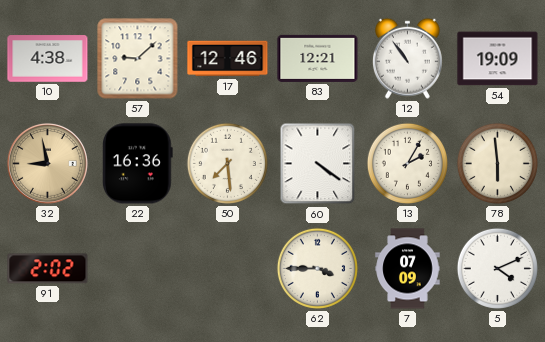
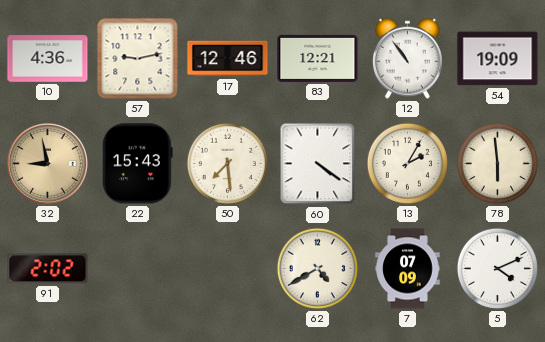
10: 4:38 -> 4:36
57: 9:08 -> 9:13
22: 16:36 -> 15:43
62: 3:45 -> 4:40
